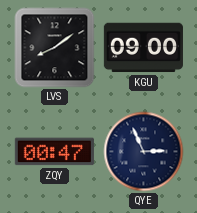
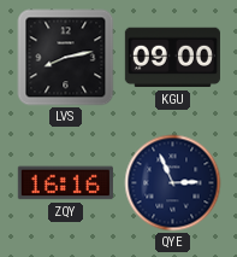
LVS: 8:09 -> 8:13
ZQY: 00:47 -> 16:16
